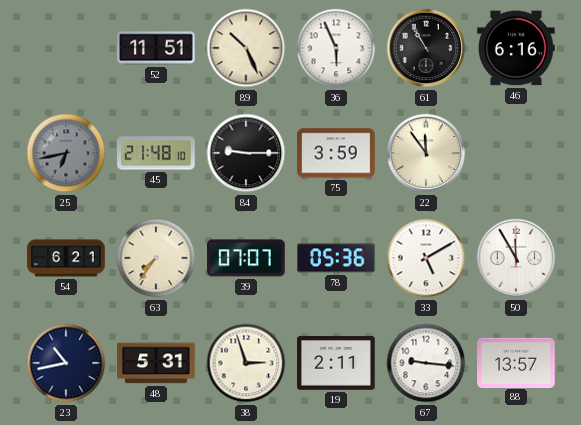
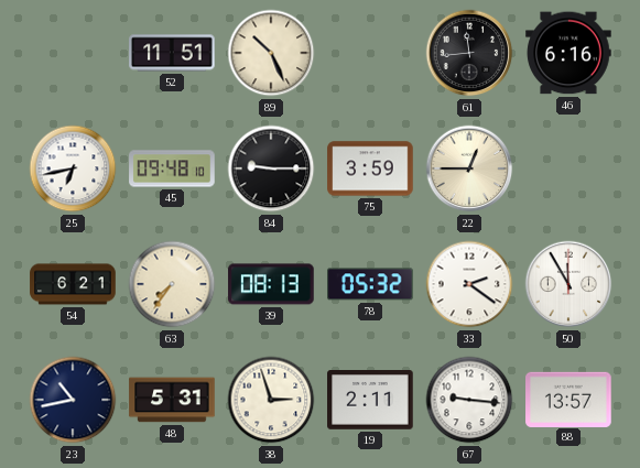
36: 5:56 -> none
61: 10:55 -> 11:44
25 dial: grey -> white
45: 21:48 -> 09:48
22: 11:54 -> 12:45
39: 07:07 -> 08:13
78: 05:36 -> 05:32
33: 5:10 -> 2:21
